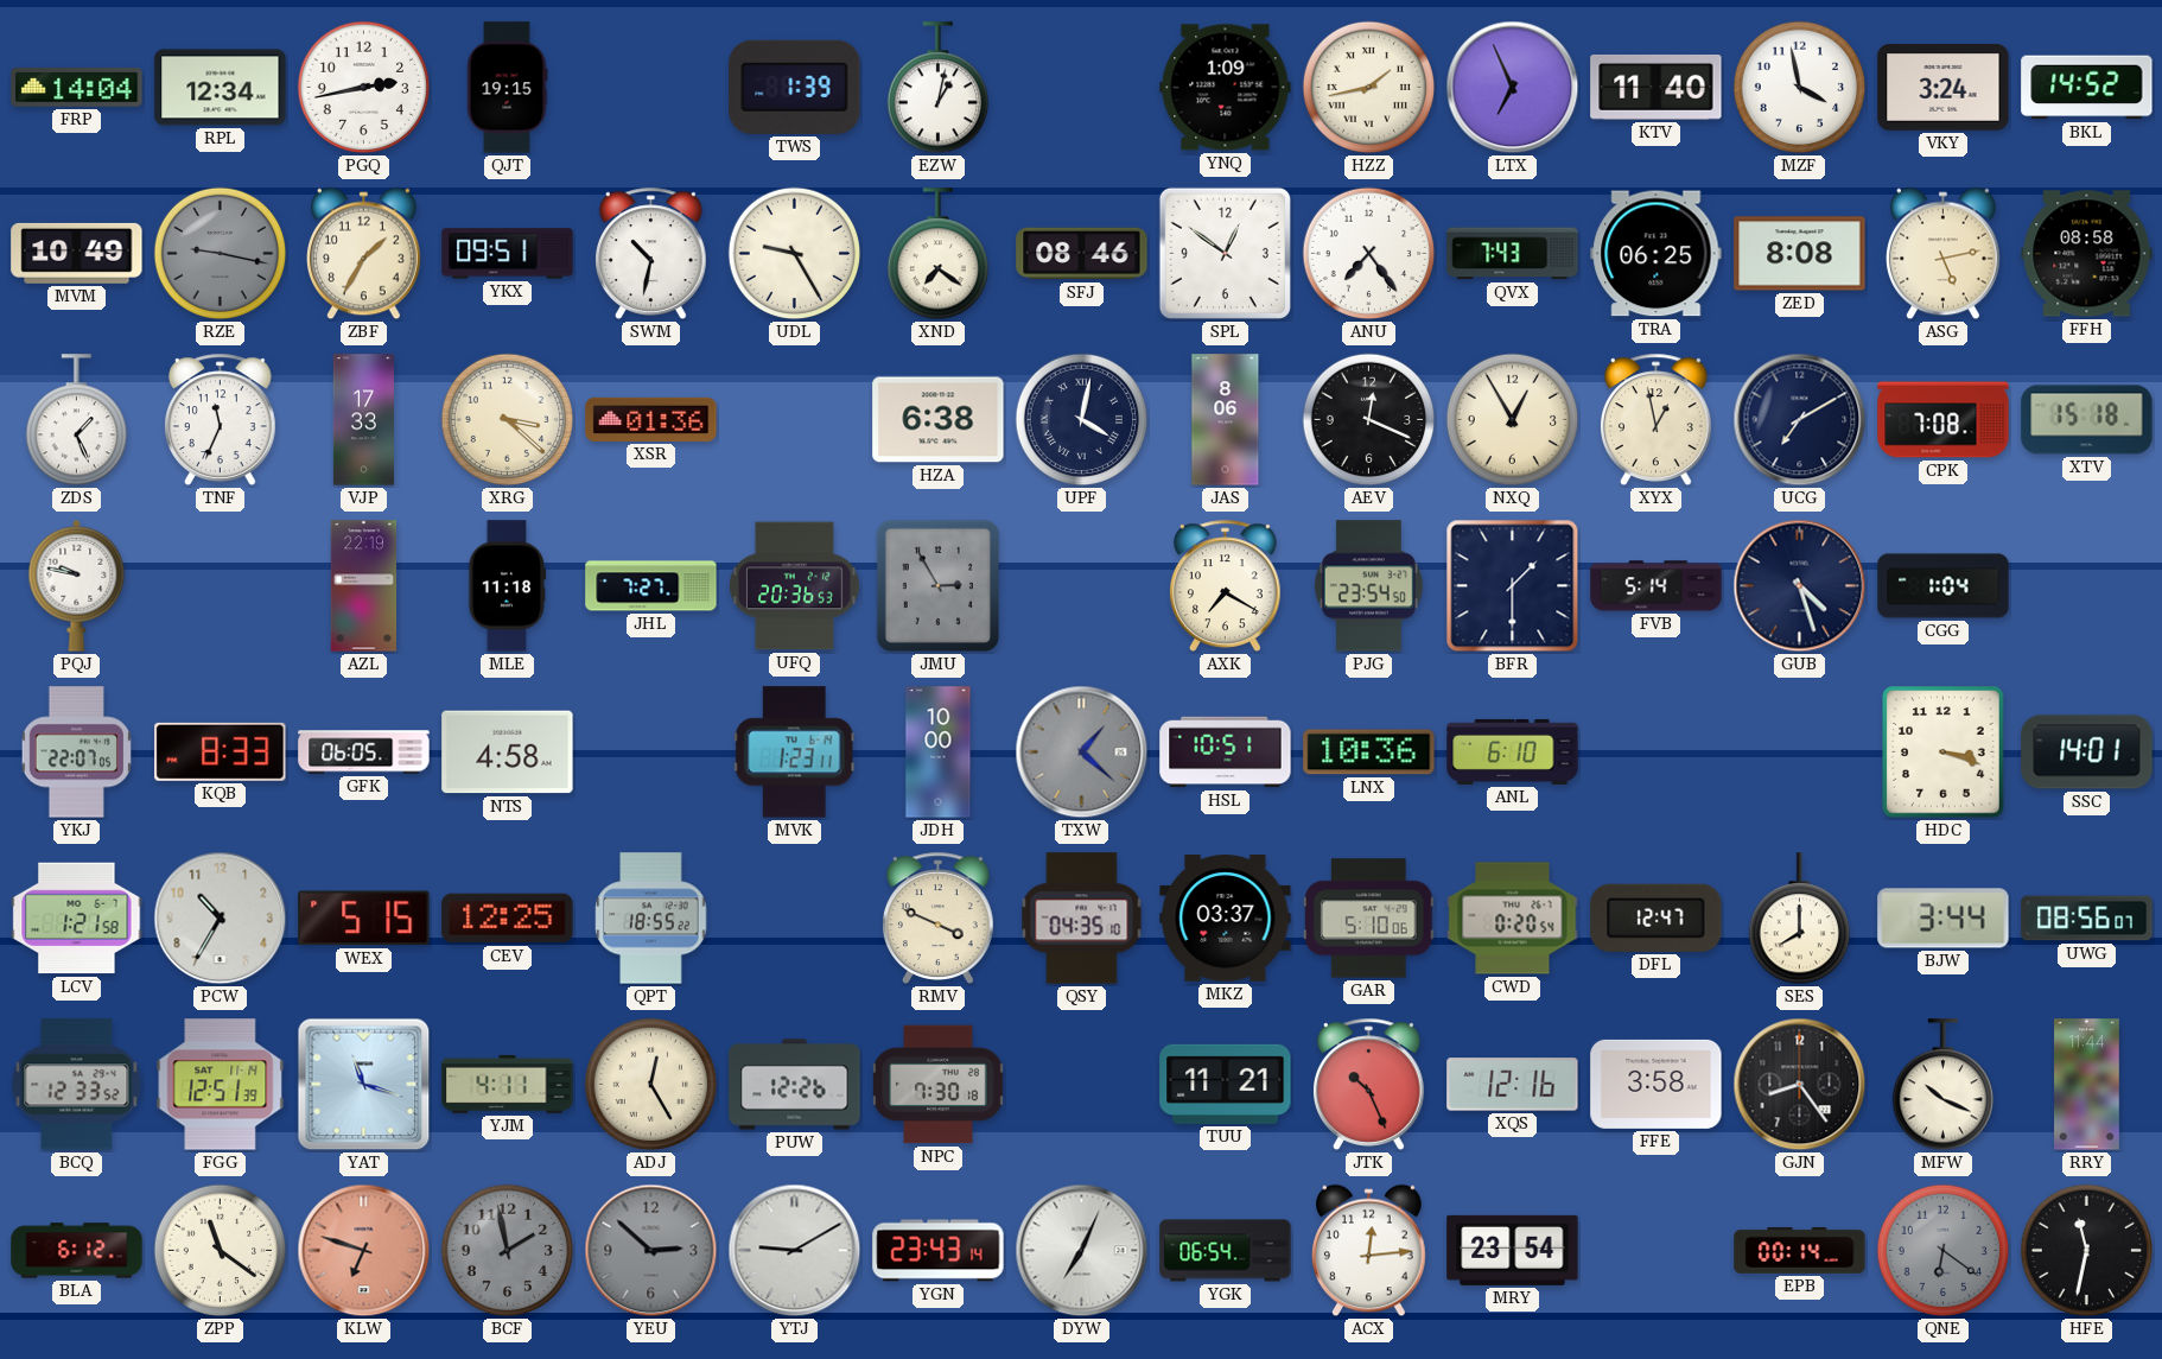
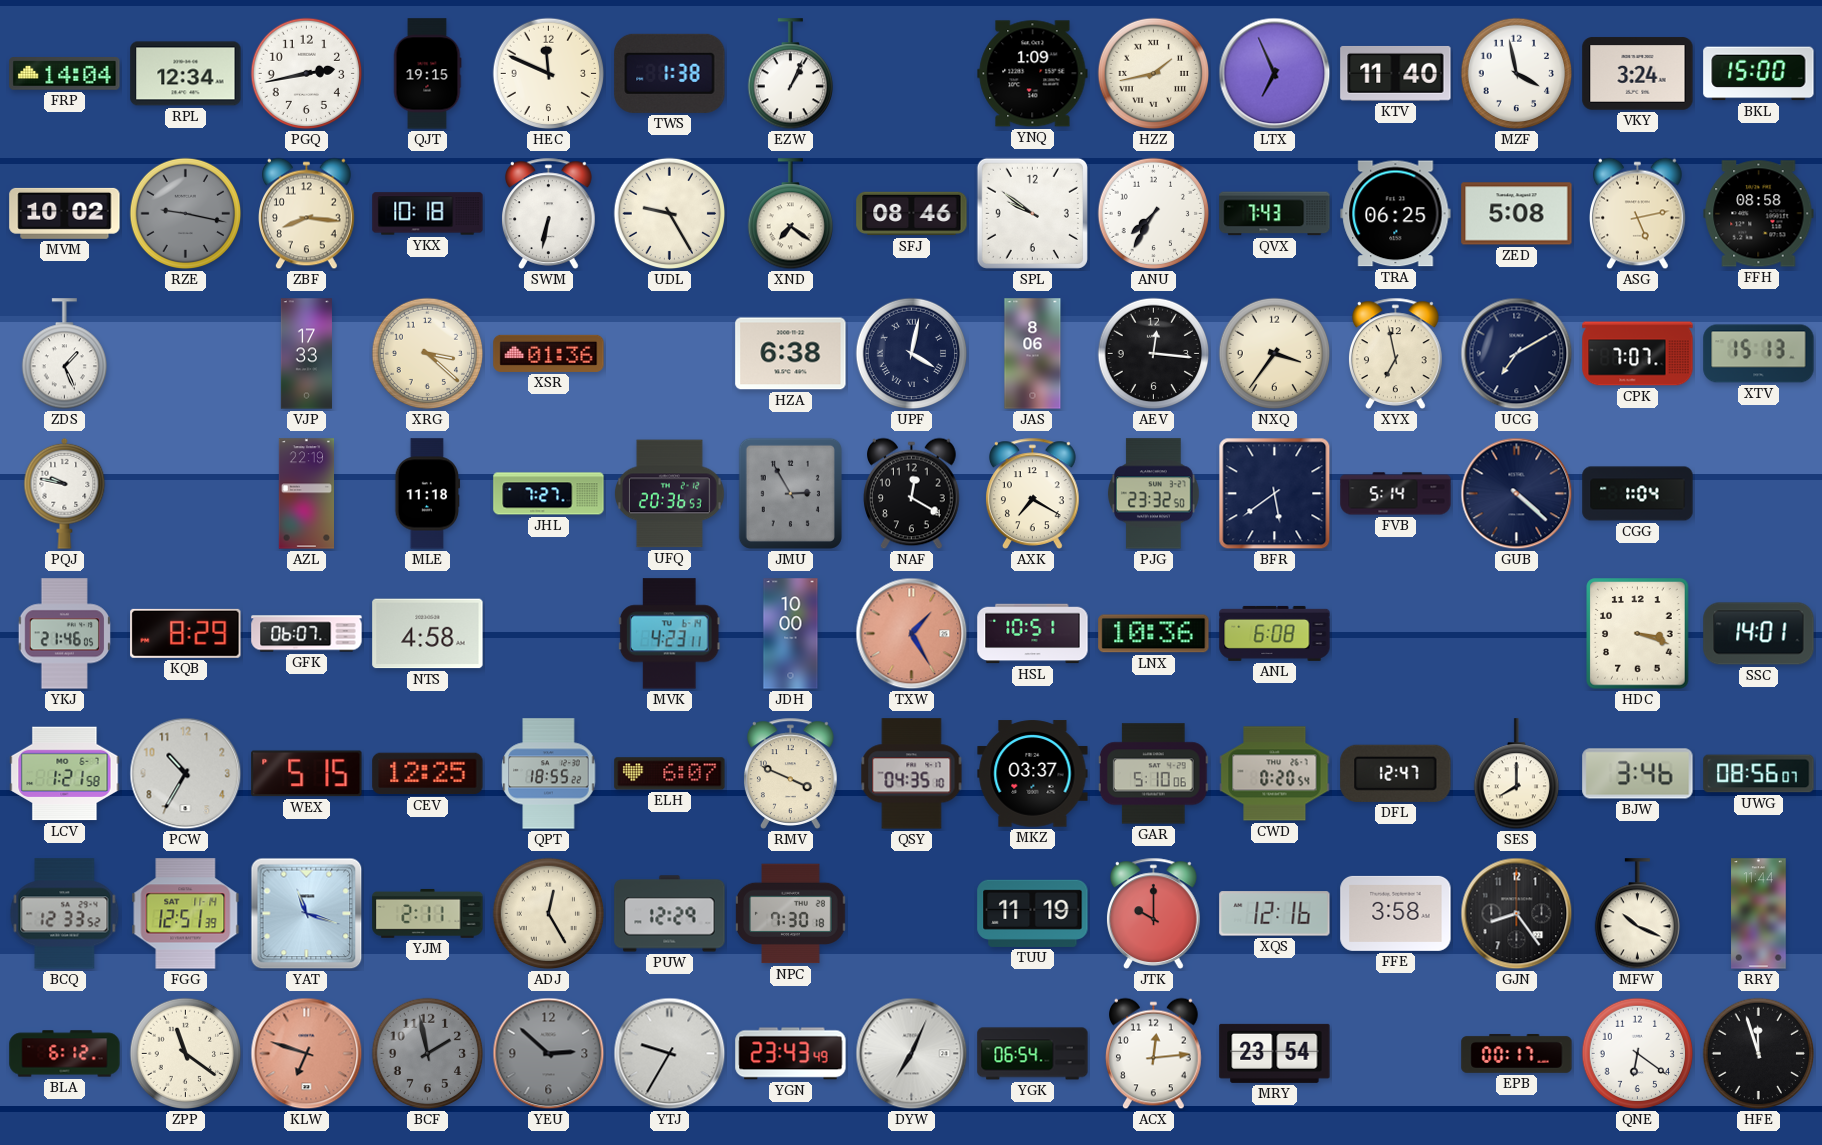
HEC: none -> 11:49
TWS: 1:39 -> 1:38
EZW: 1:02 -> 1:04
BKL: 14:52 -> 15:00
MVM: 10:49 -> 10:02
ZBF: 1:35 -> 8:16
YKX: 09:51 -> 10:18
SWM: 10:32 -> 6:32
SPL: 12:51 -> 9:51
ANU: 7:24 -> 7:35
ZED: 8:08 -> 5:08
TNF: 11:34 -> none
AEV: 12:19 -> 12:16
NXQ: 12:55 -> 3:36
XYX: 12:58 -> 6:58
CPK: 7:08 -> 7:07
XTV: 15:18 -> 15:13
NAF: none -> 12:20
PJG: 23:54 -> 23:32
BFR: 1:30 -> 5:39
GUB: 4:27 -> 4:22
YKJ: 22:07 -> 21:46
KQB: 8:33 -> 8:29
GFK: 06:05 -> 06:07
MVK: 1:23 -> 4:23
TXW: 1:22 -> 1:25
TXW dial: grey -> salmon
ANL: 6:10 -> 6:08
ELH: none -> 6:07
BJW: 3:44 -> 3:46
YJM: 4:11 -> 2:11
PUW: 12:26 -> 12:29
TUU: 11:21 -> 11:19
JTK: 10:26 -> 10:00
YTJ: 9:10 -> 9:35
YGN: 23:43:14 -> 23:43:49
EPB: 00:14 -> 00:17
QNE dial: grey -> white
HFE: 11:32 -> 11:57
